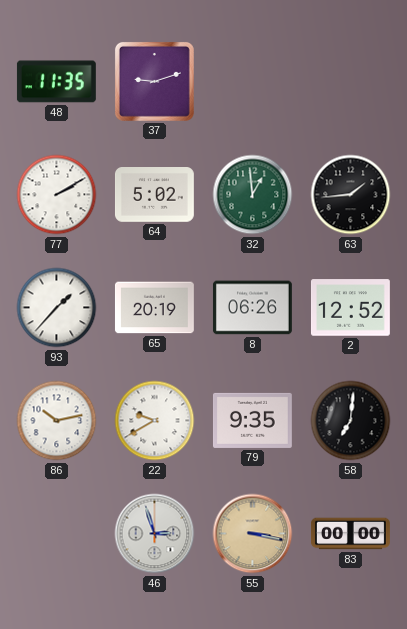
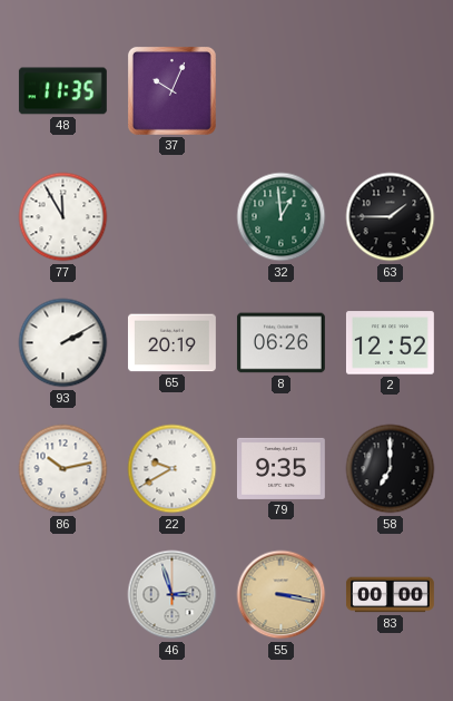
37: 9:12 -> 10:04
77: 2:10 -> 11:55
64: 5:02 -> none
63: 1:44 -> 1:45
93: 1:37 -> 2:10
58: 7:01 -> 7:00
